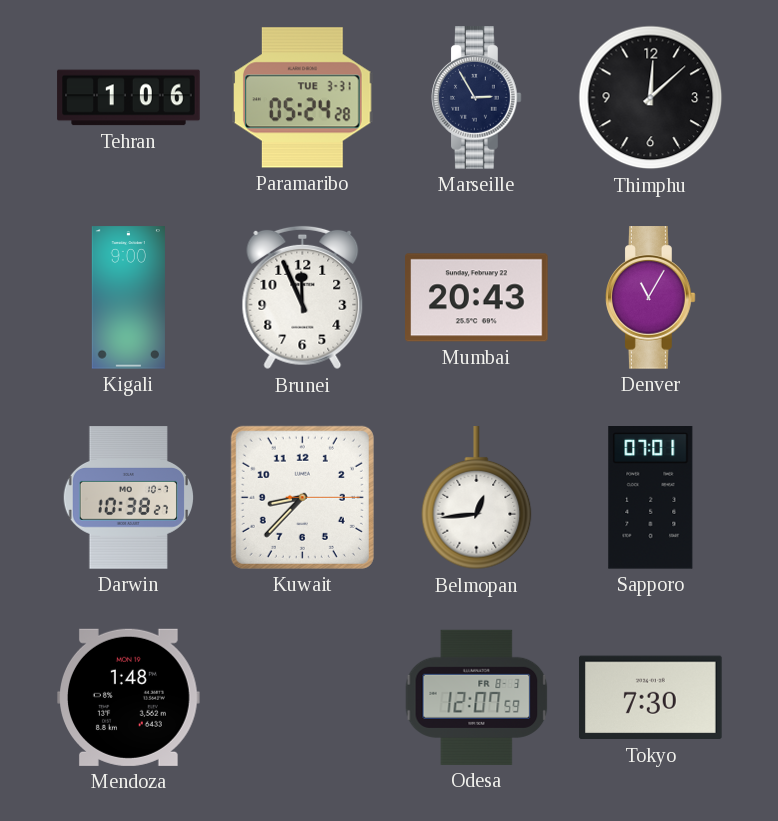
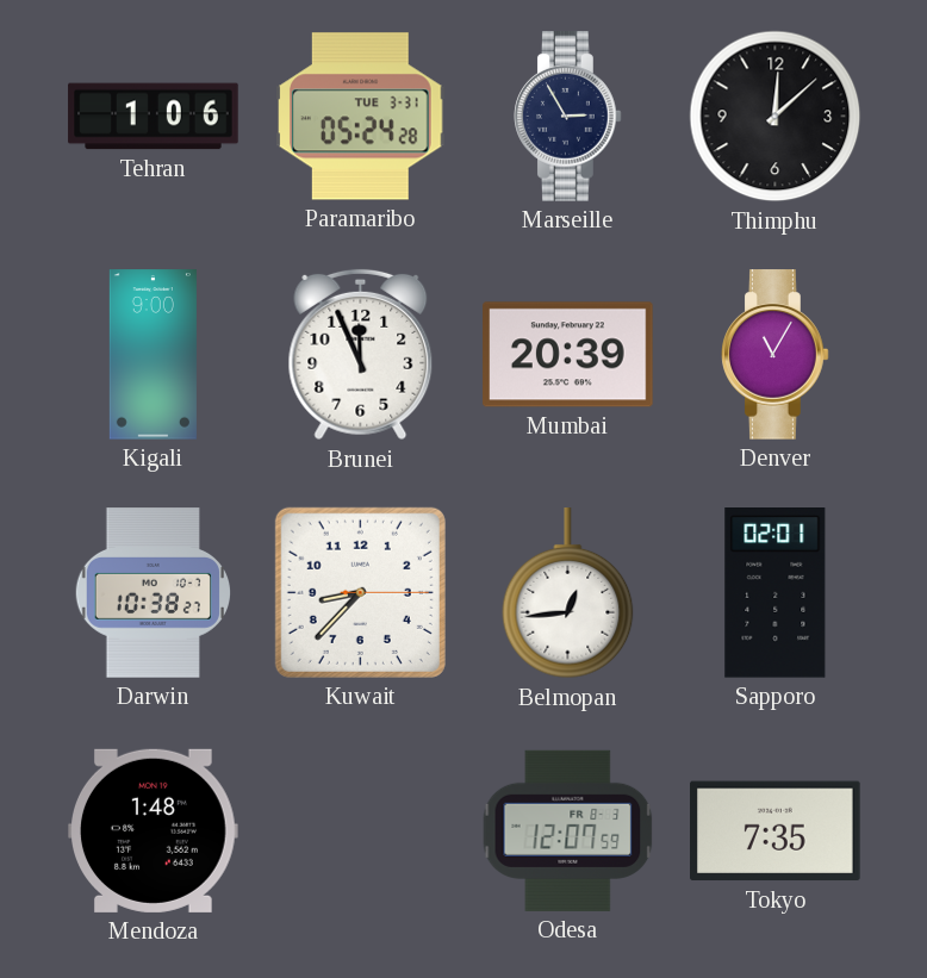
Mumbai: 20:43 -> 20:39
Sapporo: 07:01 -> 02:01
Tokyo: 7:30 -> 7:35
